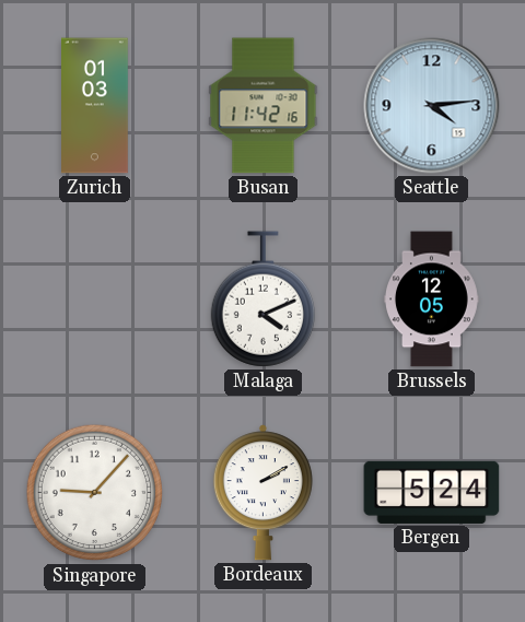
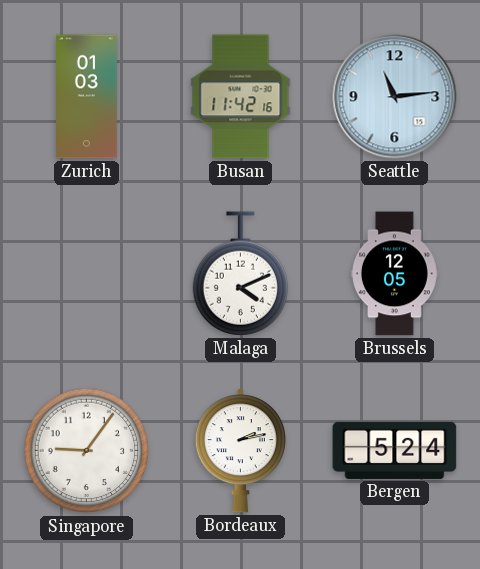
Seattle: 4:14 -> 11:14
Singapore: 9:07 -> 9:06
Bordeaux: 2:10 -> 2:13
